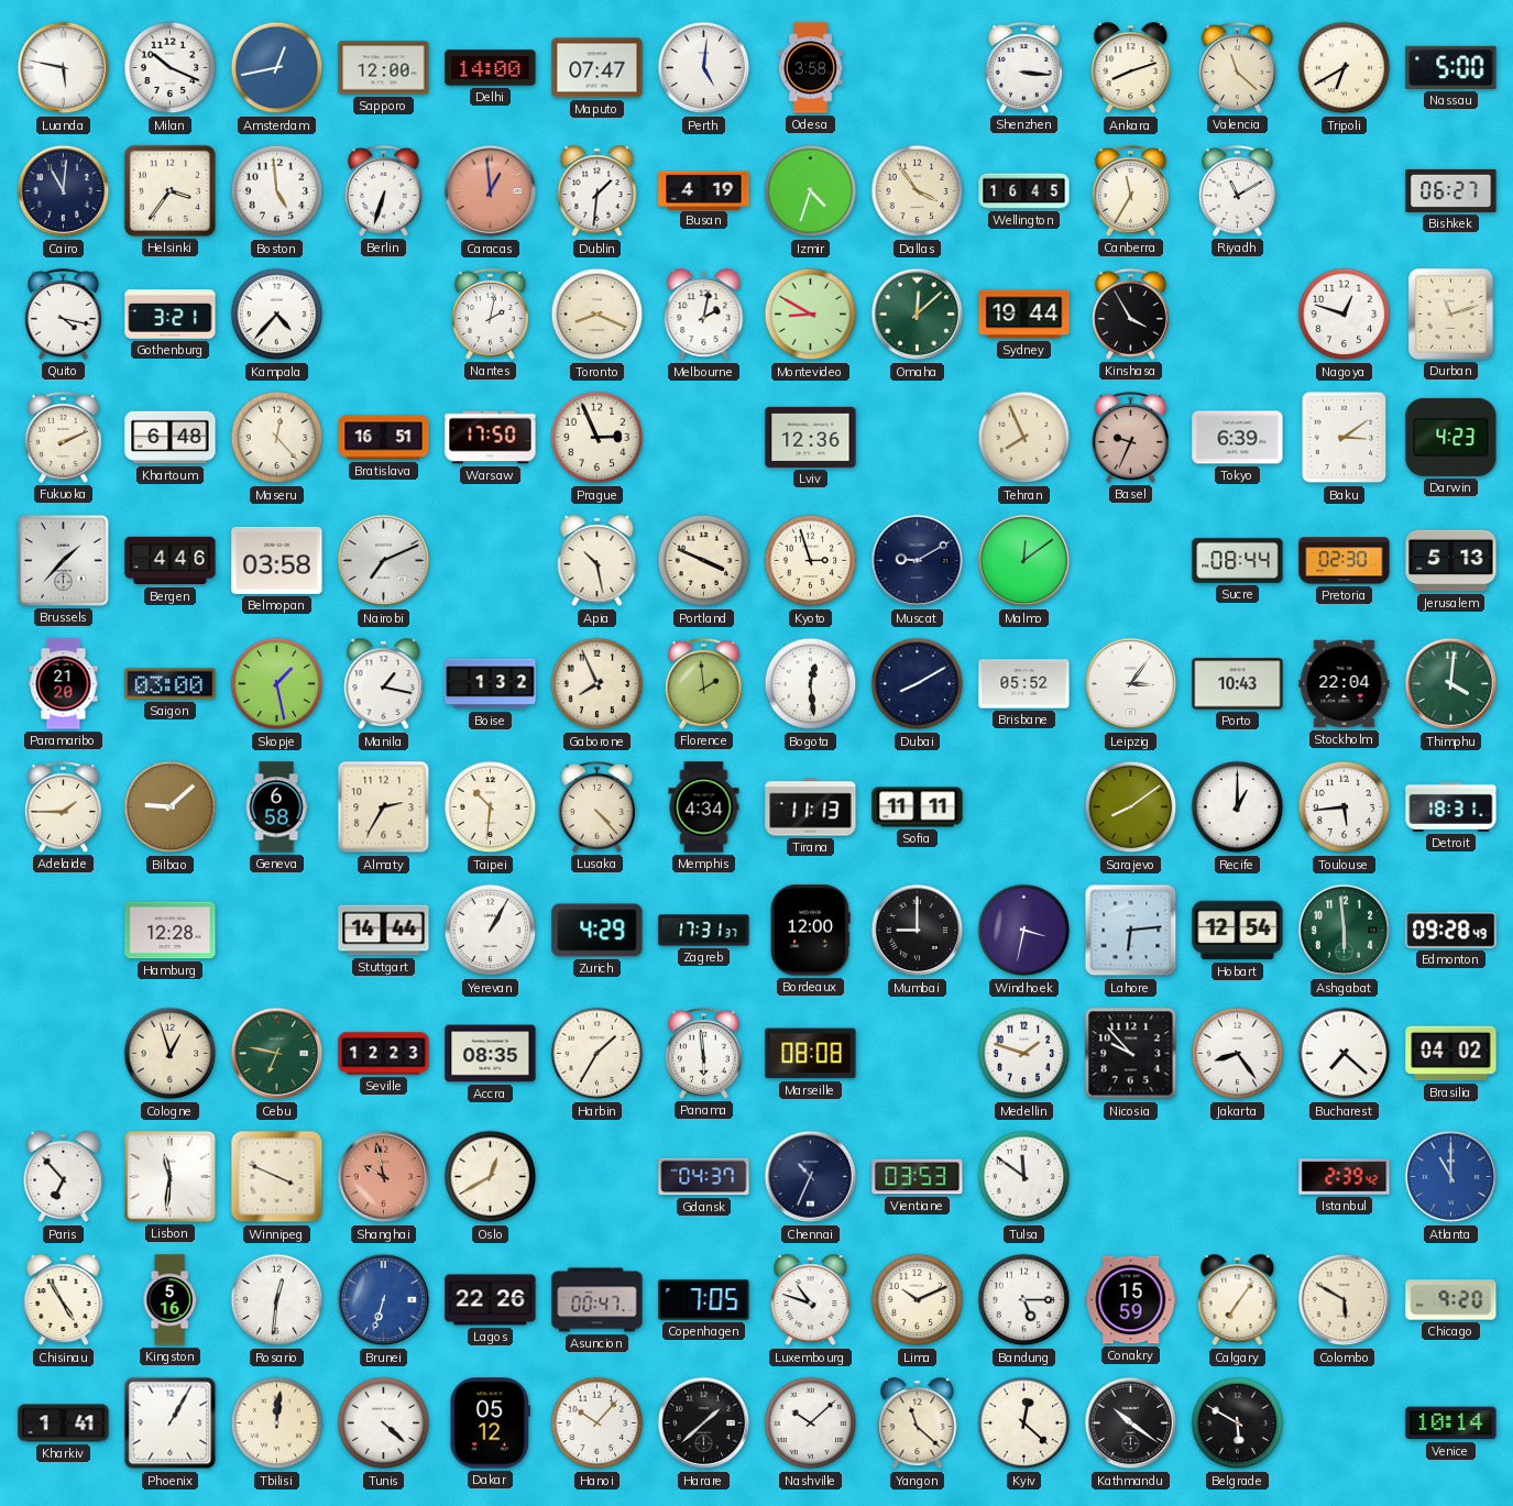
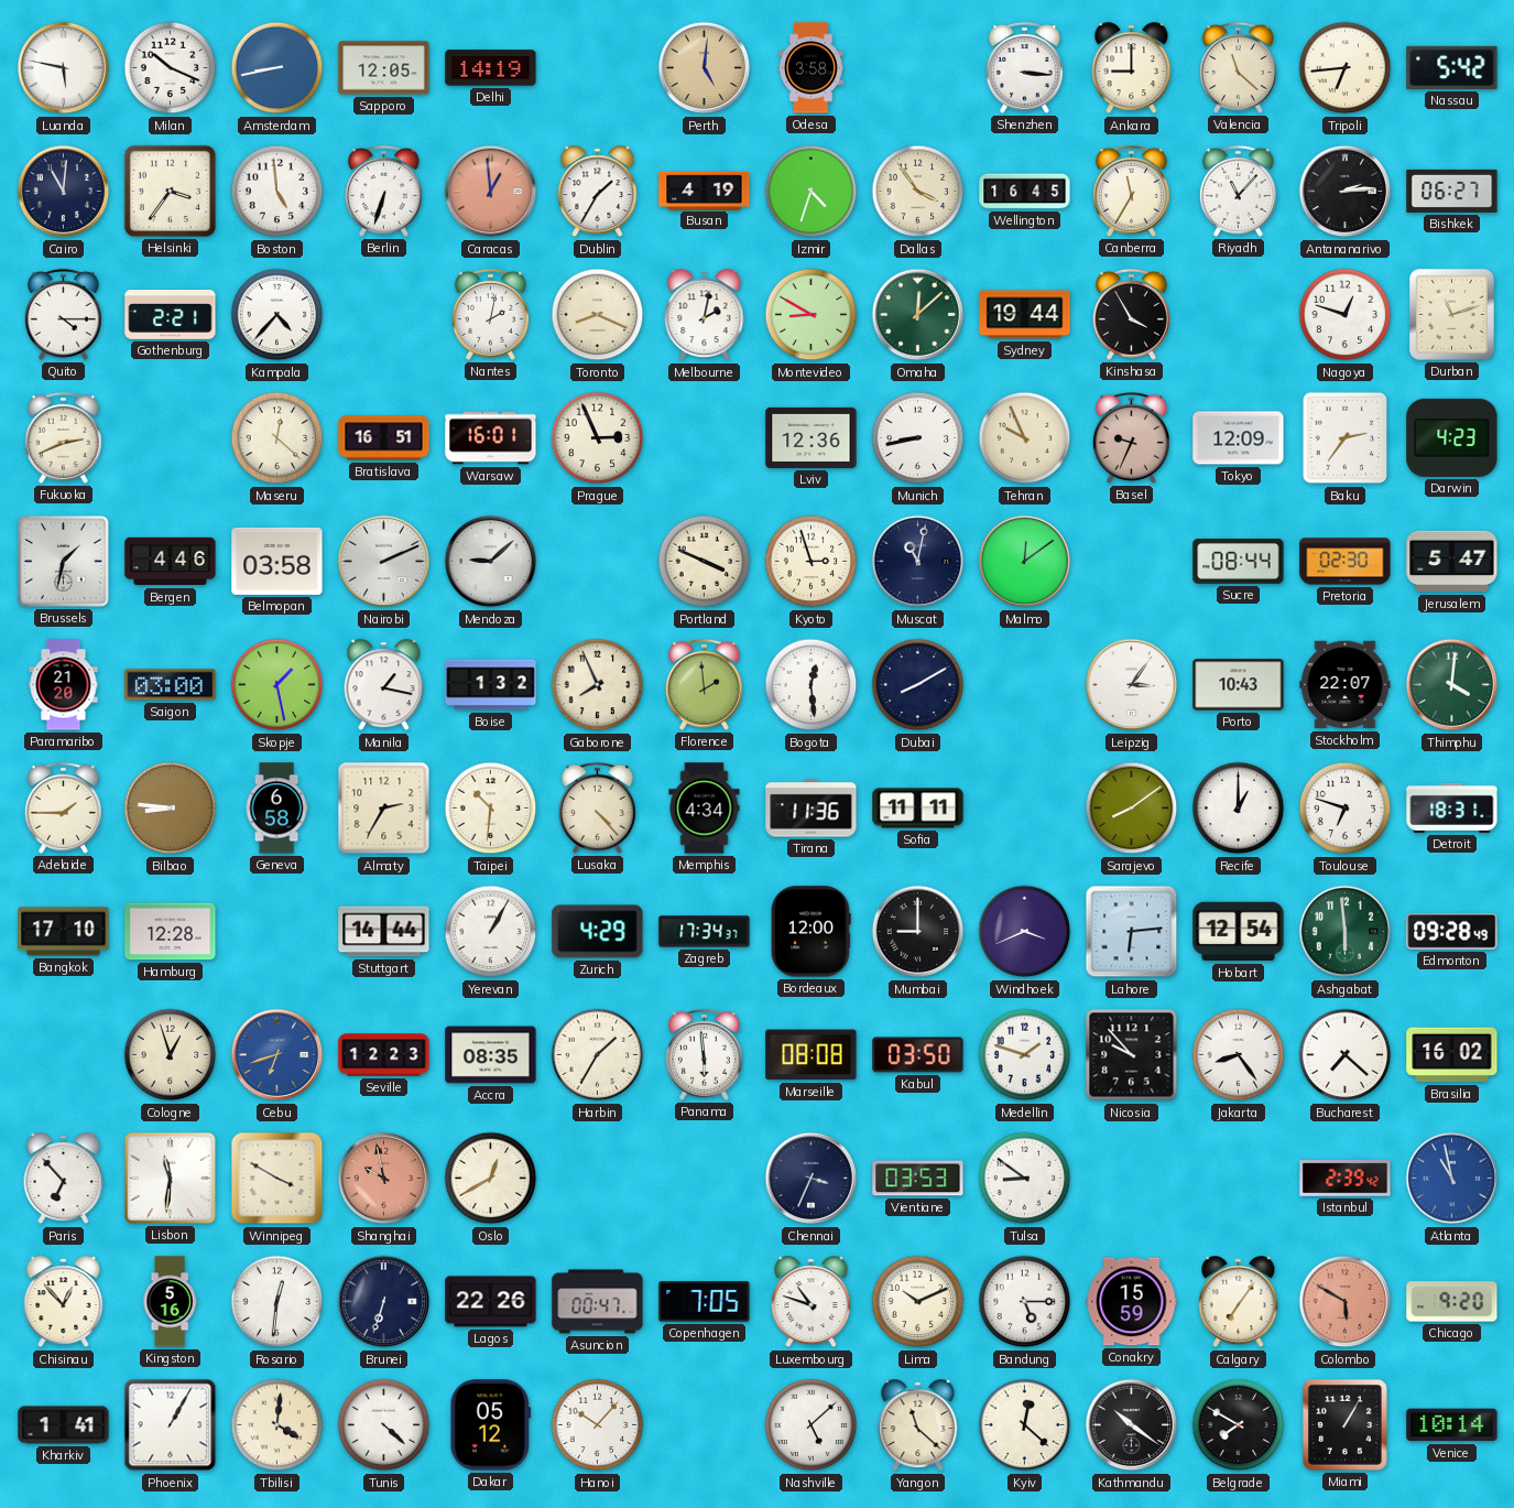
Amsterdam: 12:43 -> 8:43
Sapporo: 12:00 -> 12:05
Delhi: 14:00 -> 14:19
Maputo: 07:47 -> none
Perth dial: white -> champagne
Ankara: 8:12 -> 9:00
Tripoli: 6:40 -> 6:44
Nassau: 5:00 -> 5:42
Dublin: 1:31 -> 1:35
Riyadh: 11:10 -> 11:07
Antananarivo: none -> 2:14
Quito: 4:17 -> 4:15
Gothenburg: 3:21 -> 2:21
Fukuoka: 2:11 -> 2:41
Khartoum: 6:48 -> none
Maseru: 12:23 -> 12:22
Warsaw: 17:50 -> 16:01
Munich: none -> 8:43
Tehran: 7:56 -> 9:56
Tokyo: 6:39 -> 12:09
Baku: 3:09 -> 2:36
Brussels: 1:37 -> 1:32
Nairobi: 7:11 -> 2:11
Mendoza: none -> 9:08
Apia: 10:28 -> none
Muscat: 9:10 -> 11:02
Jerusalem: 5:13 -> 5:47
Brisbane: 05:52 -> none
Stockholm: 22:04 -> 22:07
Bilbao: 9:08 -> 8:46
Tirana: 11:13 -> 11:36
Toulouse: 5:44 -> 6:48
Bangkok: none -> 17:10
Zagreb: 17:31 -> 17:34
Windhoek: 3:32 -> 3:41
Cebu: 6:47 -> 6:42
Cebu dial: green -> blue
Kabul: none -> 03:50
Brasilia: 04:02 -> 16:02
Winnipeg: 3:49 -> 3:50
Gdansk: 04:37 -> none
Chennai: 10:34 -> 3:34
Tulsa: 11:51 -> 8:51
Atlanta: 11:00 -> 10:58
Chisinau: 4:55 -> 12:53
Brunei dial: blue -> navy
Colombo dial: cream -> salmon
Tbilisi: 12:01 -> 4:01
Harare: 1:38 -> none
Nashville: 10:08 -> 5:08
Belgrade: 5:50 -> 7:50
Miami: none -> 1:05
